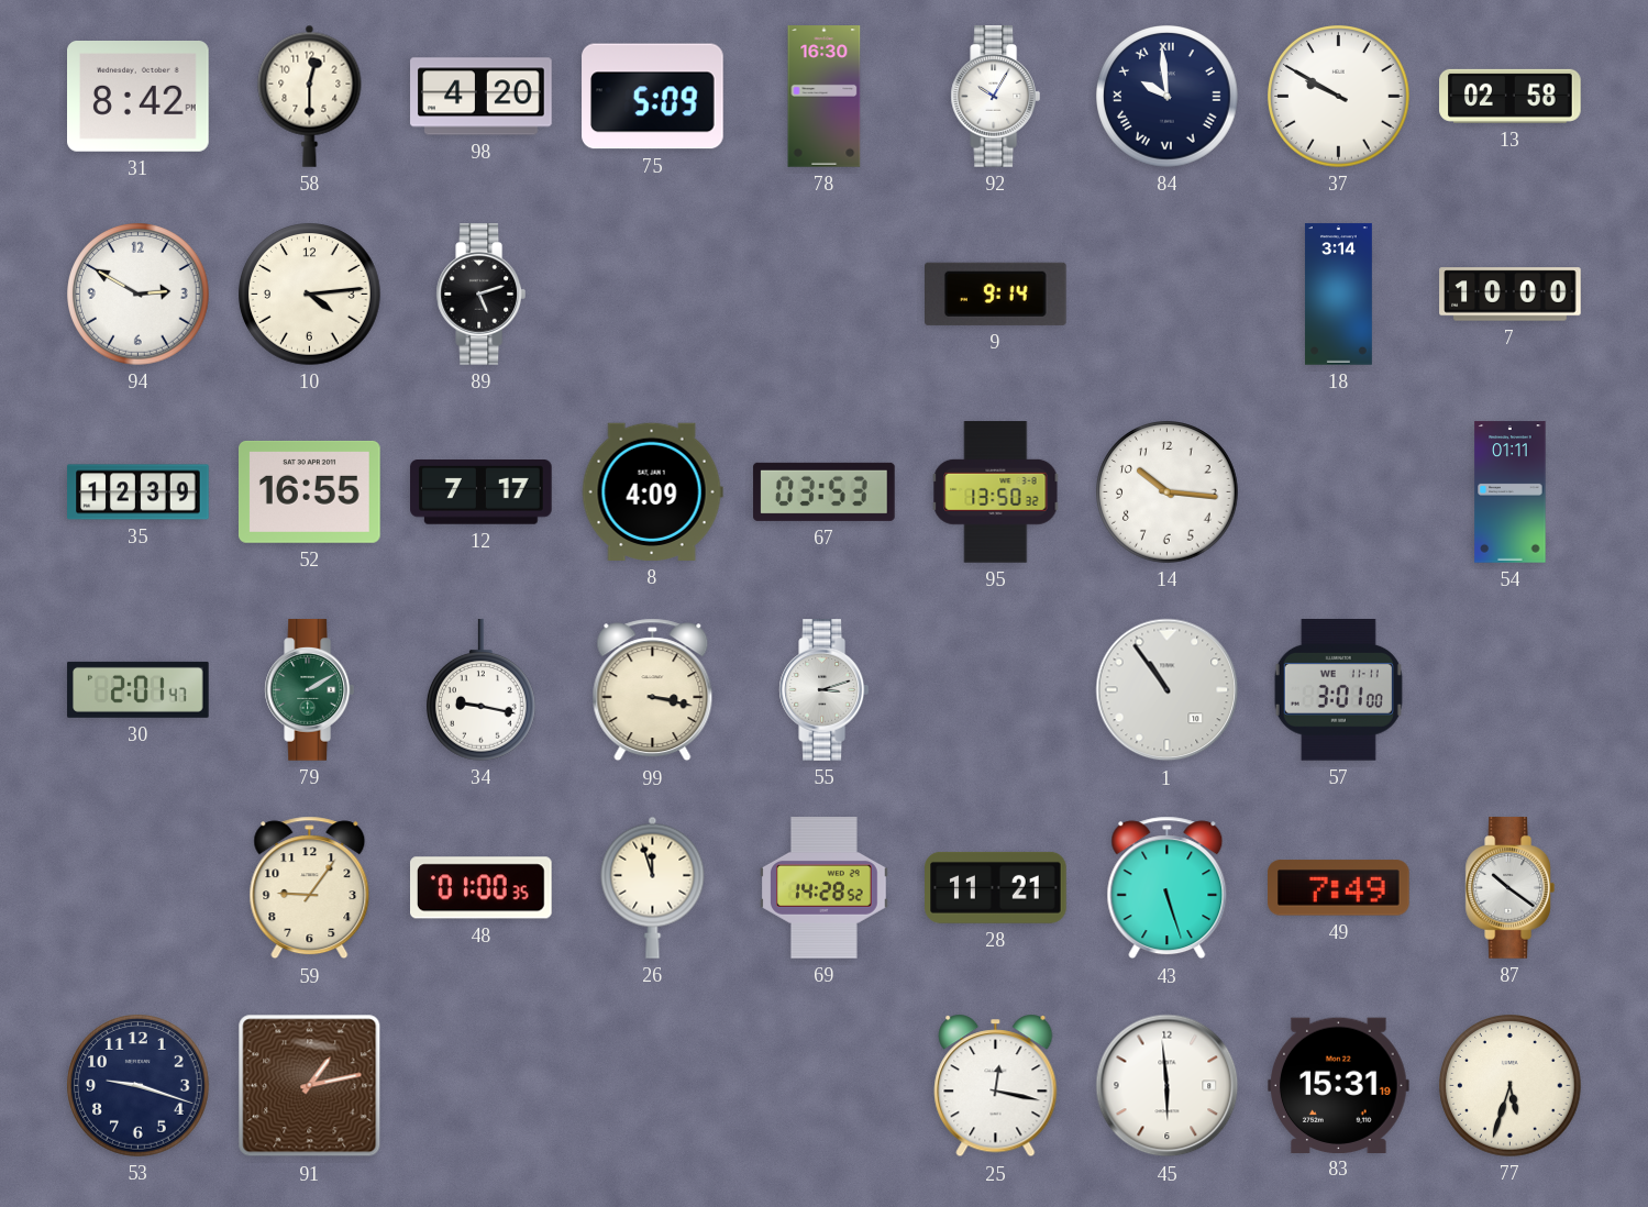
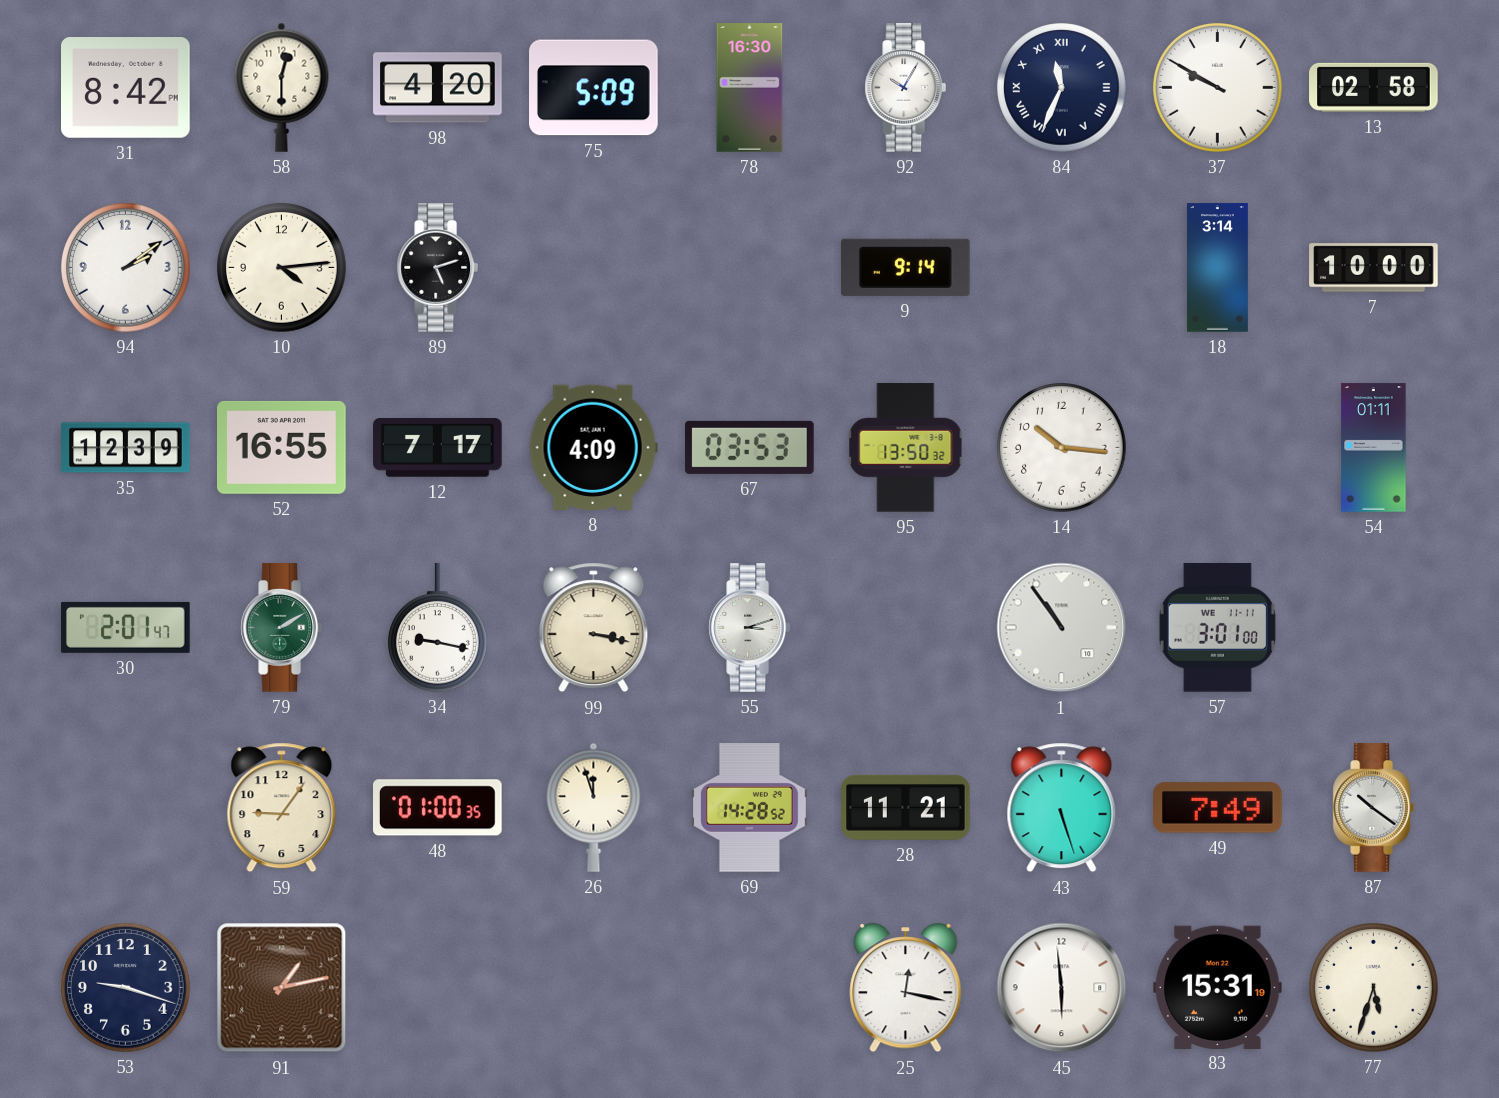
84: 9:59 -> 11:34
94: 2:50 -> 2:09
